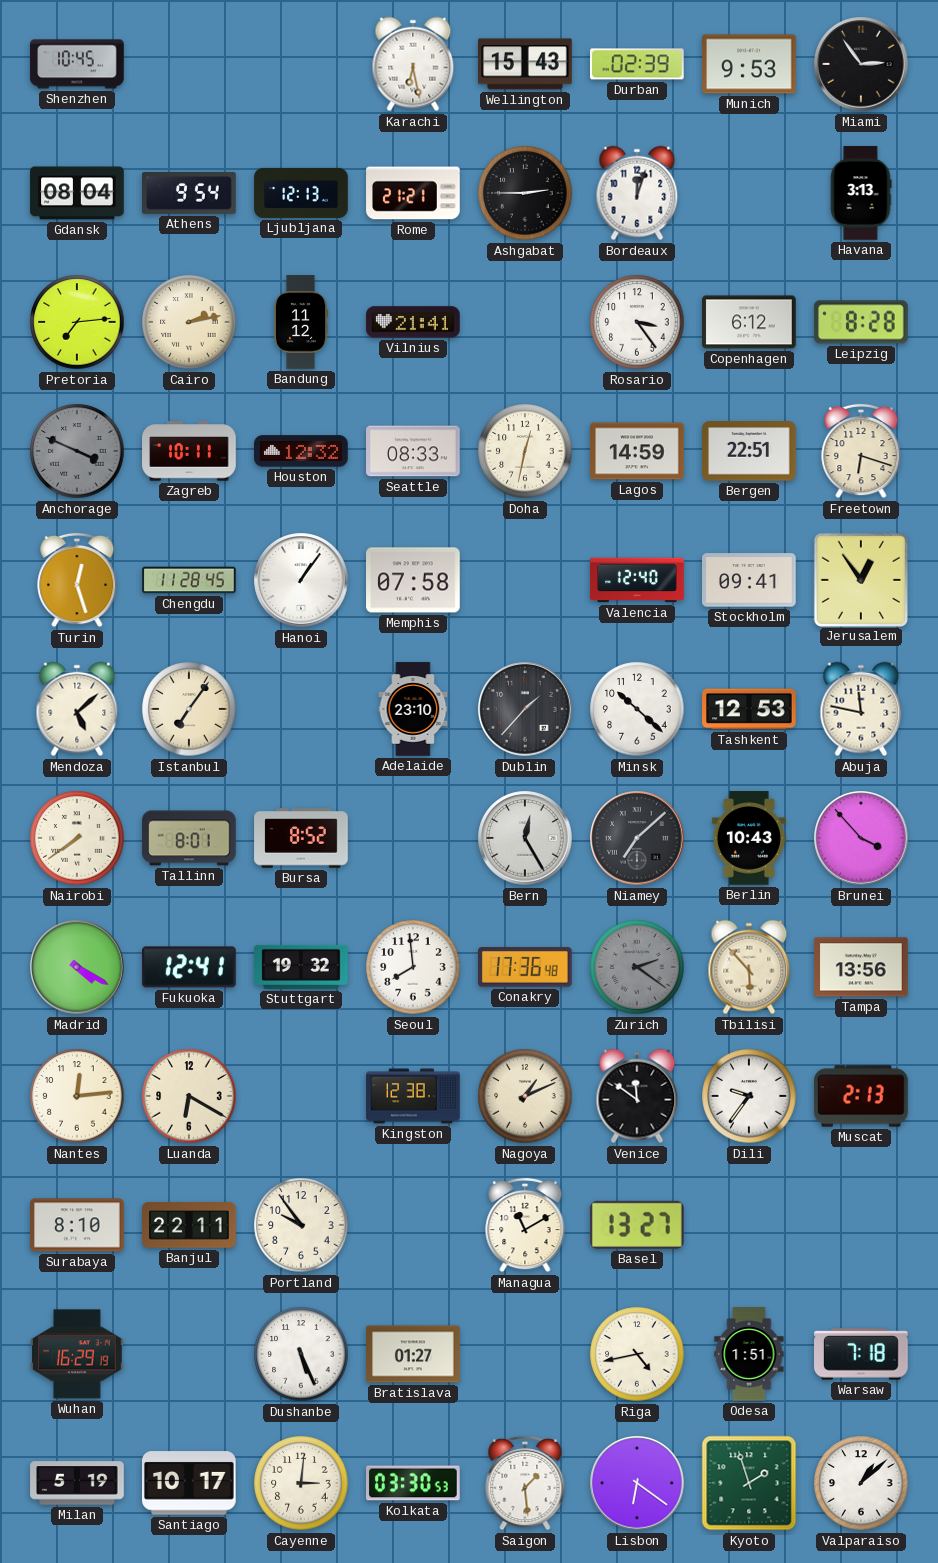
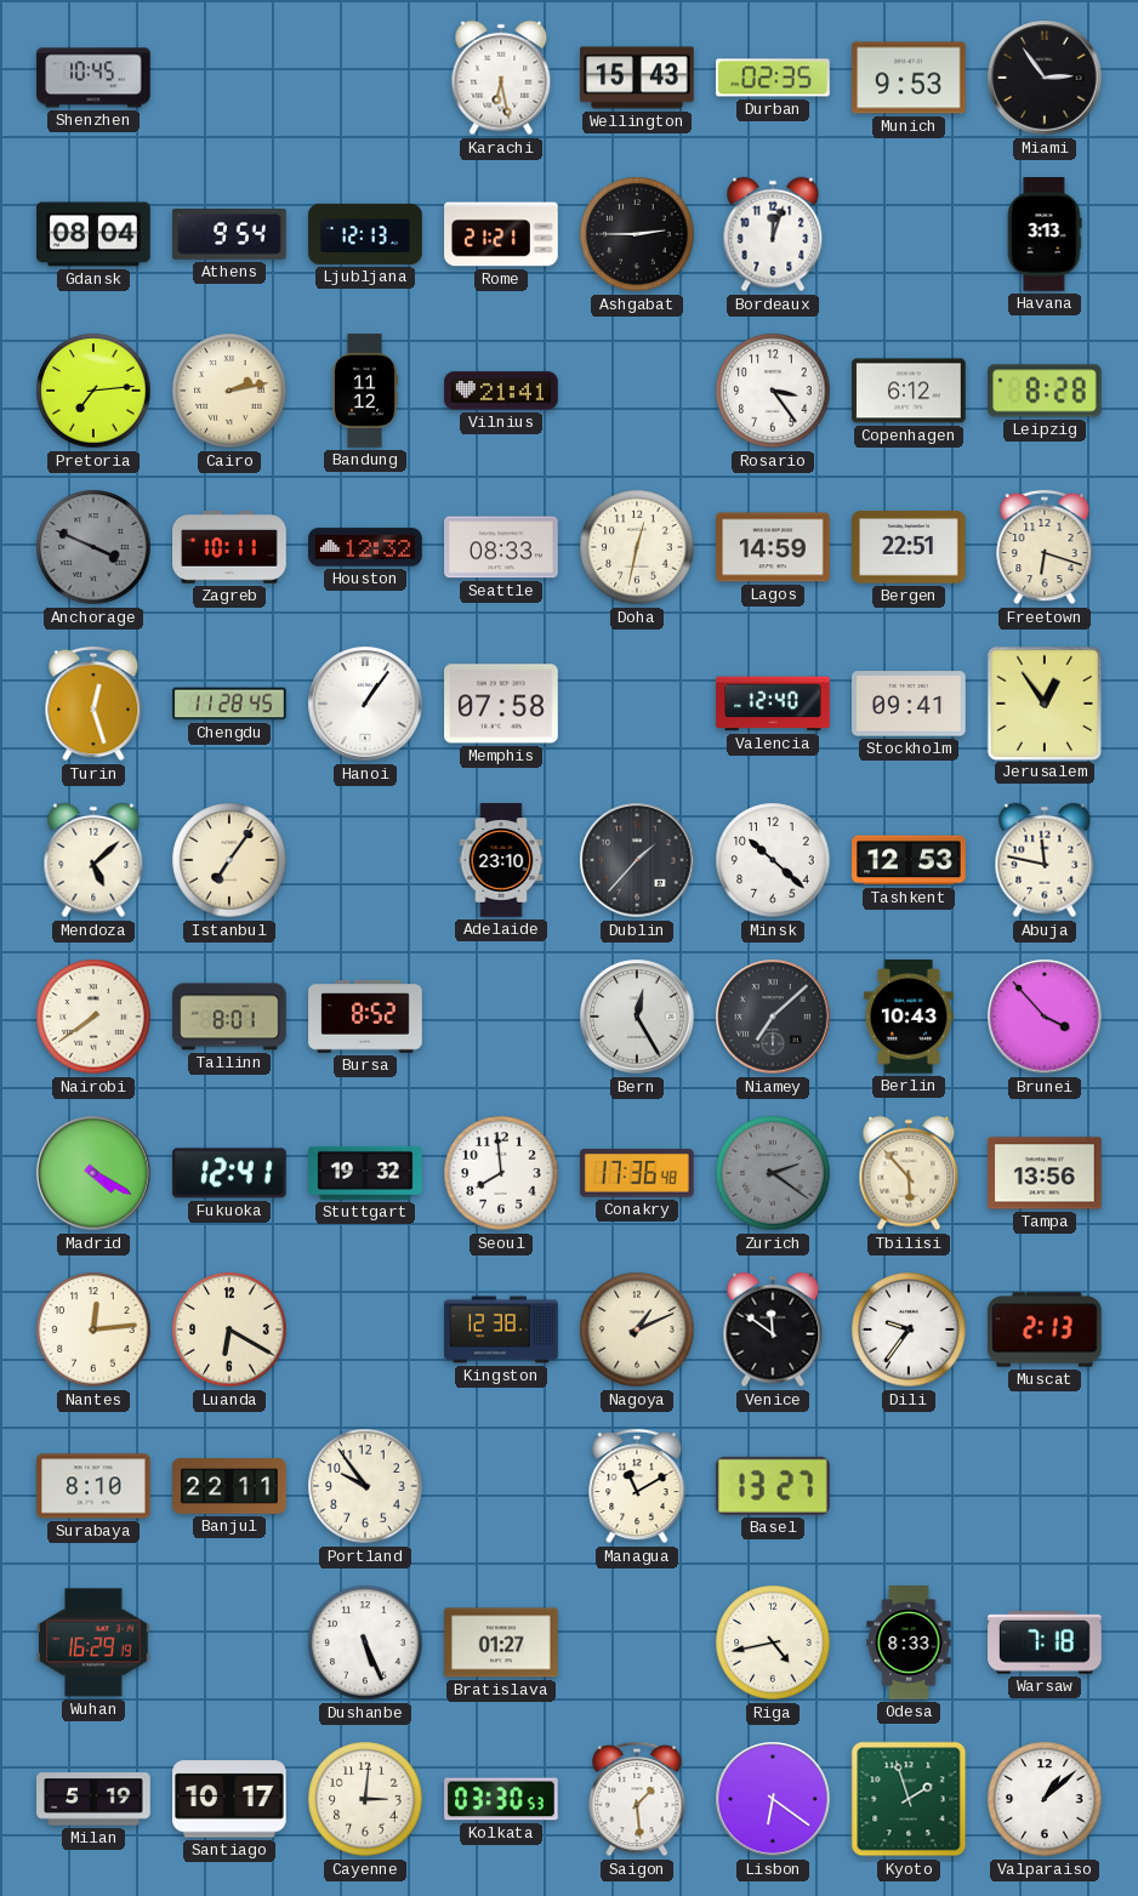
Durban: 02:39 -> 02:35
Odesa: 1:51 -> 8:33
